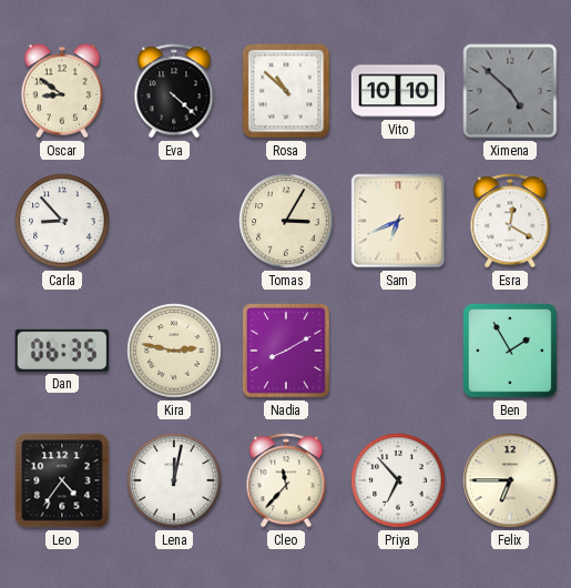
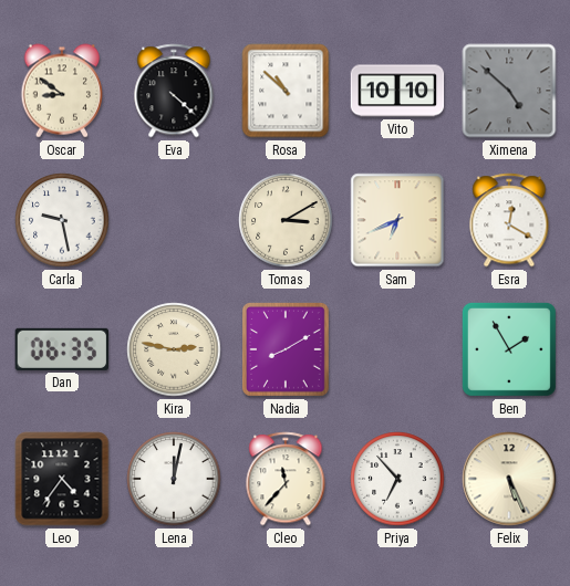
Carla: 8:53 -> 9:28
Tomas: 3:05 -> 3:10
Felix: 6:45 -> 5:26
